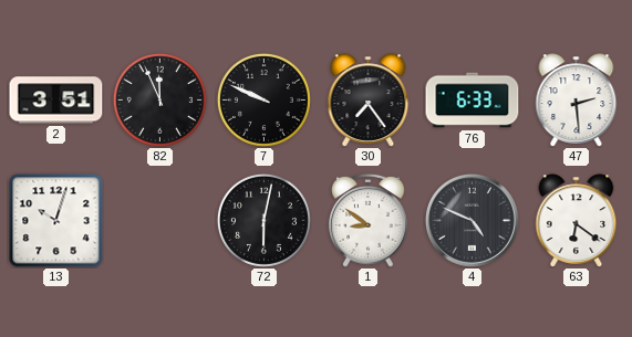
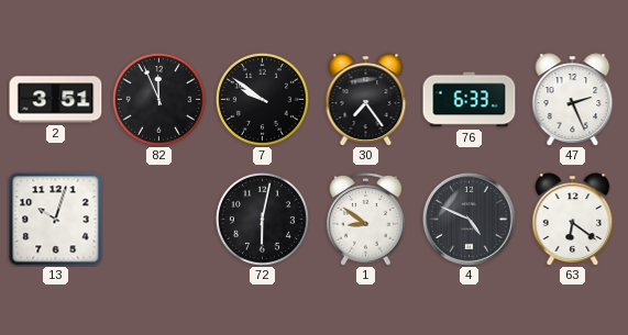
7: 9:49 -> 9:51
47: 2:29 -> 2:26
